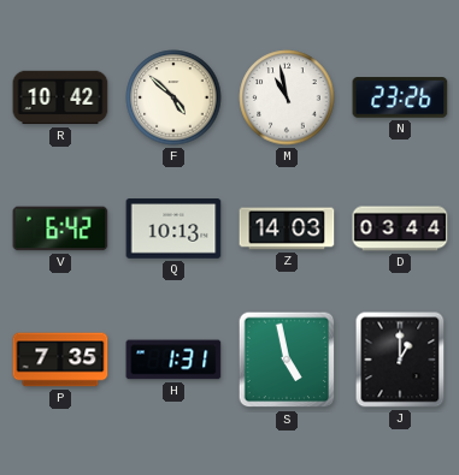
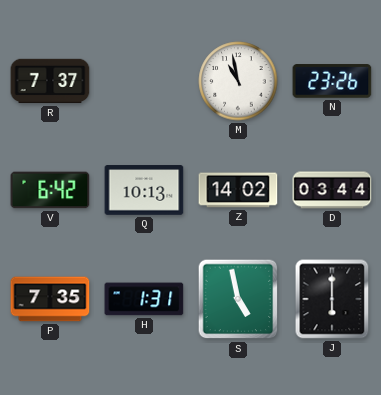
R: 10:42 -> 7:37
F: 4:52 -> none
Z: 14:03 -> 14:02
J: 1:00 -> 6:00
